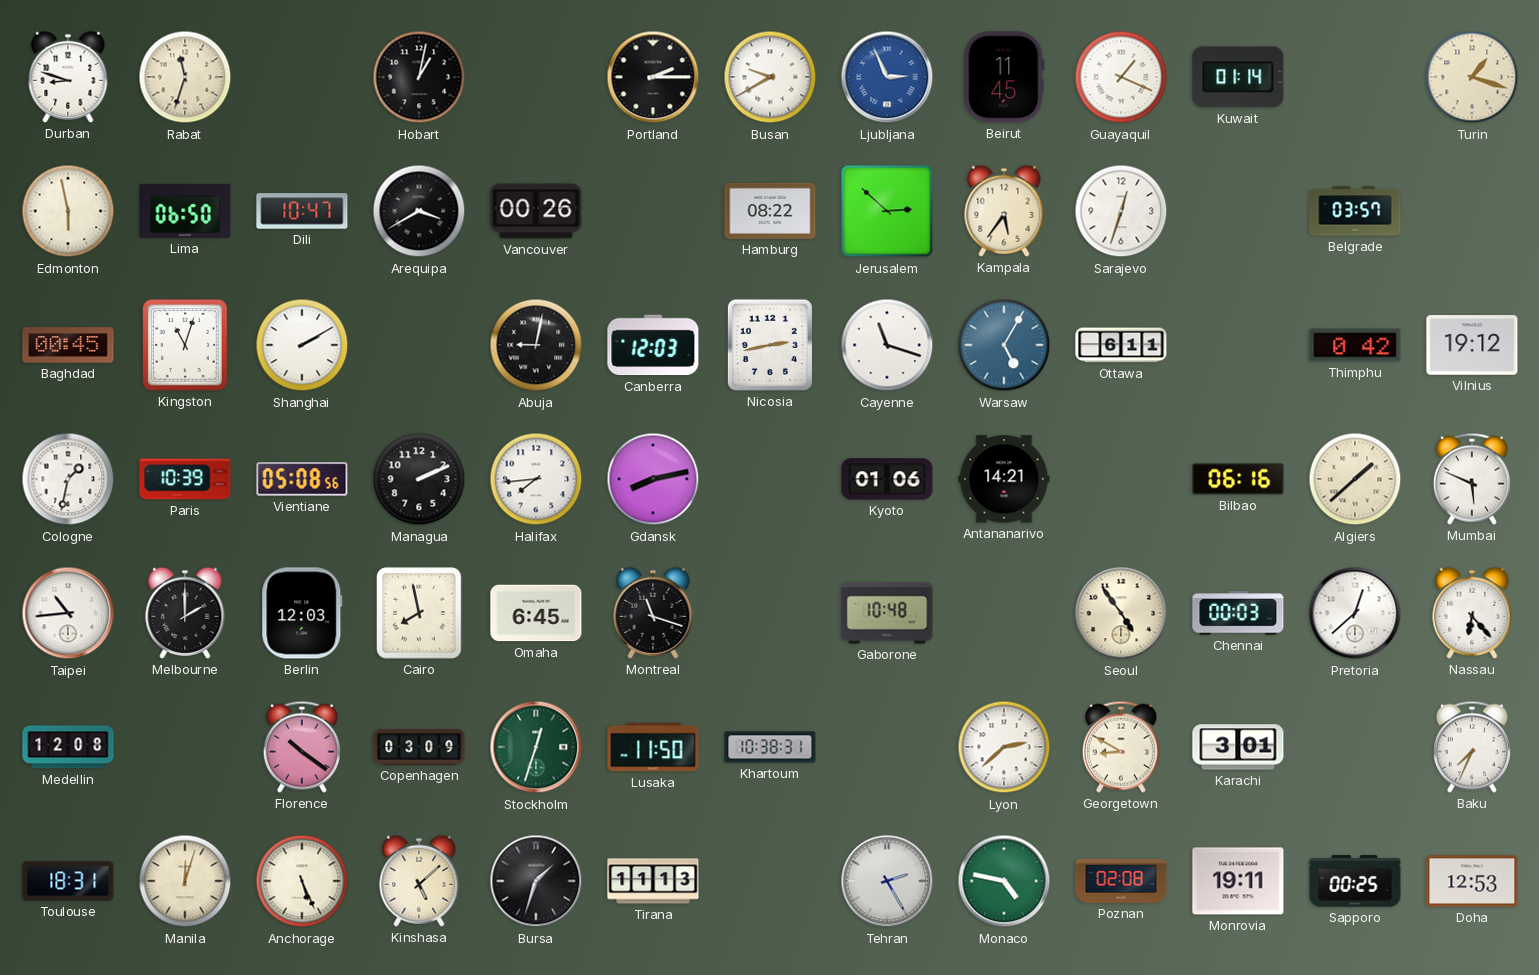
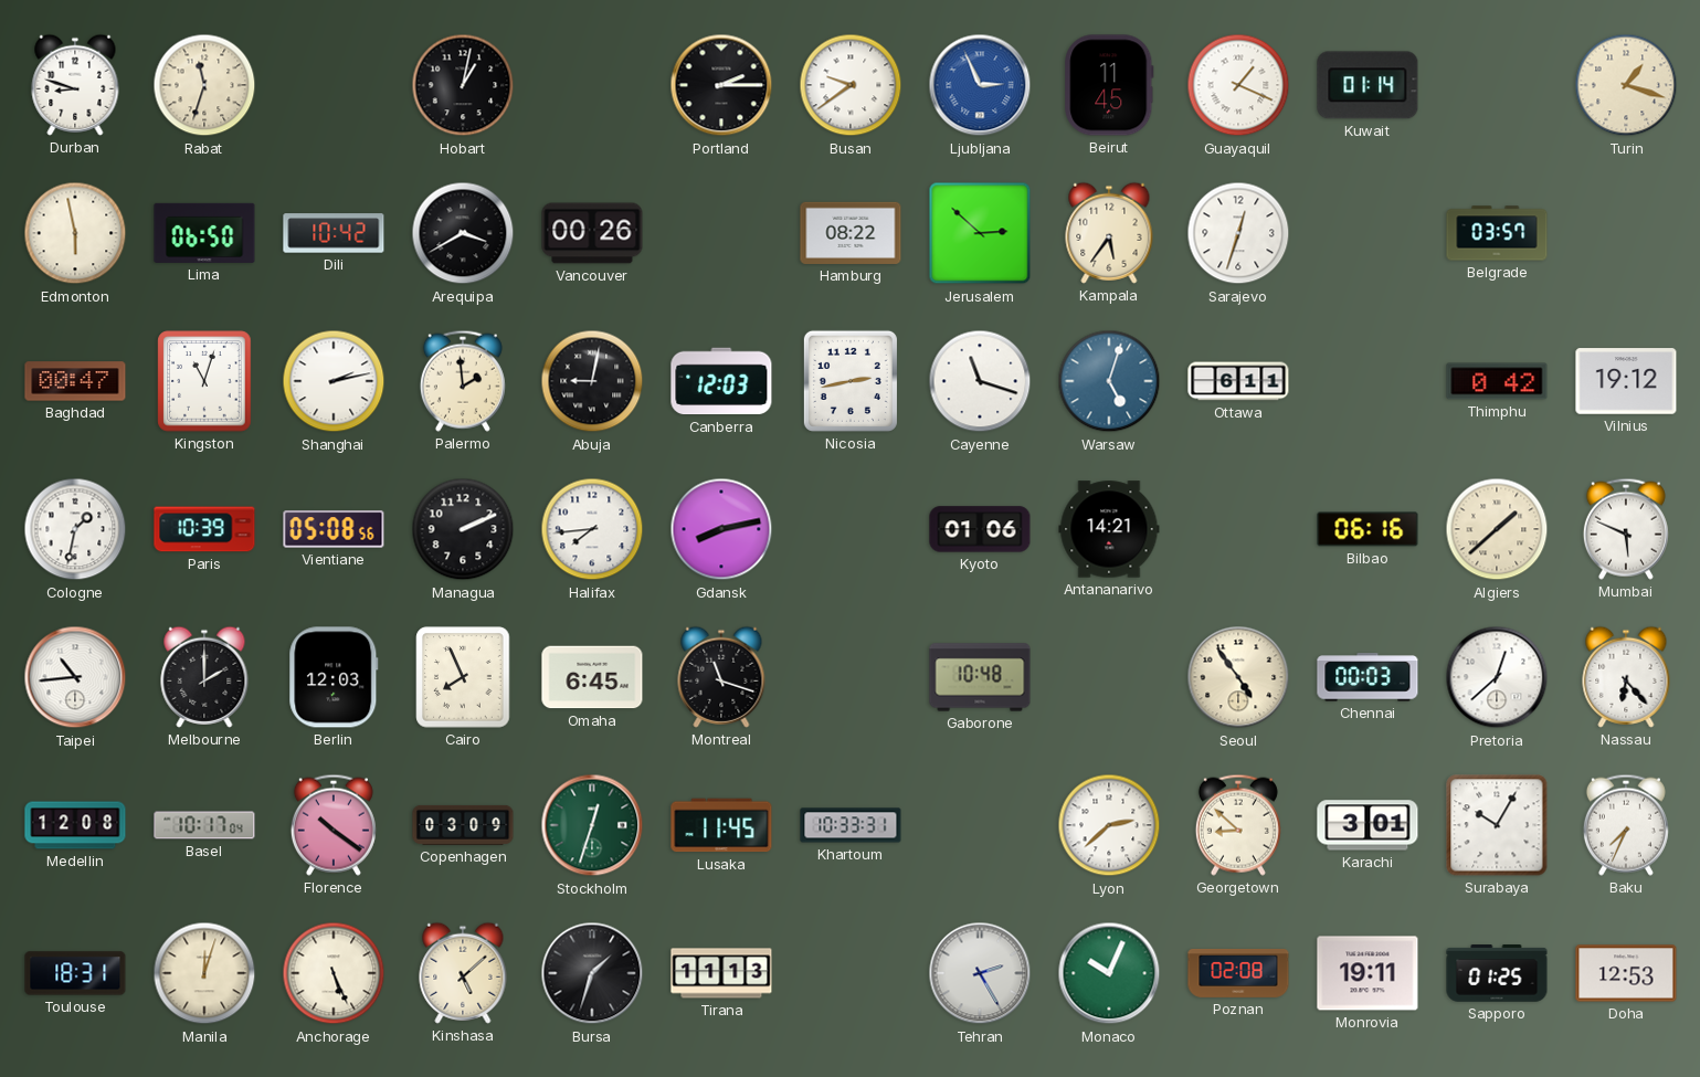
Busan: 9:40 -> 9:39
Dili: 10:47 -> 10:42
Baghdad: 00:45 -> 00:47
Shanghai: 2:10 -> 2:13
Palermo: none -> 1:59
Warsaw: 5:05 -> 5:03
Cairo: 7:58 -> 7:56
Basel: none -> 10:17
Lusaka: 11:50 -> 11:45
Khartoum: 10:38 -> 10:33
Georgetown: 8:50 -> 8:52
Surabaya: none -> 10:05
Monaco: 4:47 -> 10:04
Sapporo: 00:25 -> 01:25
